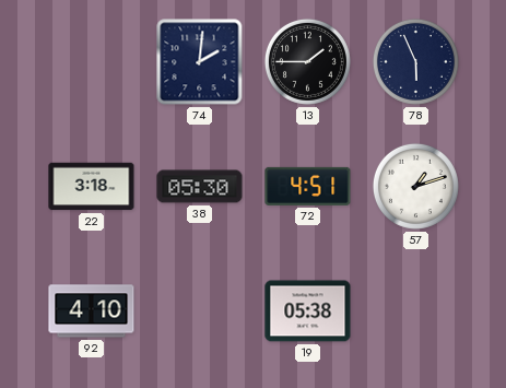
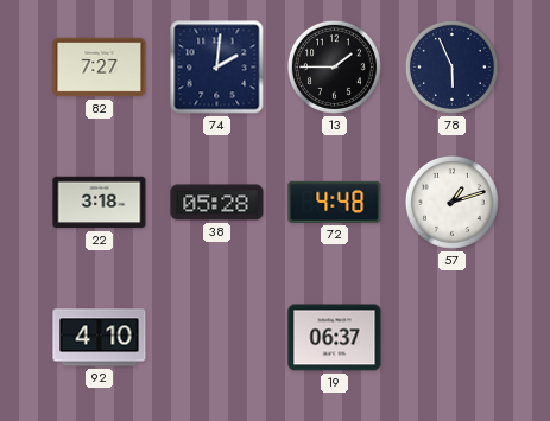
82: none -> 7:27
38: 05:30 -> 05:28
72: 4:51 -> 4:48
19: 05:38 -> 06:37
